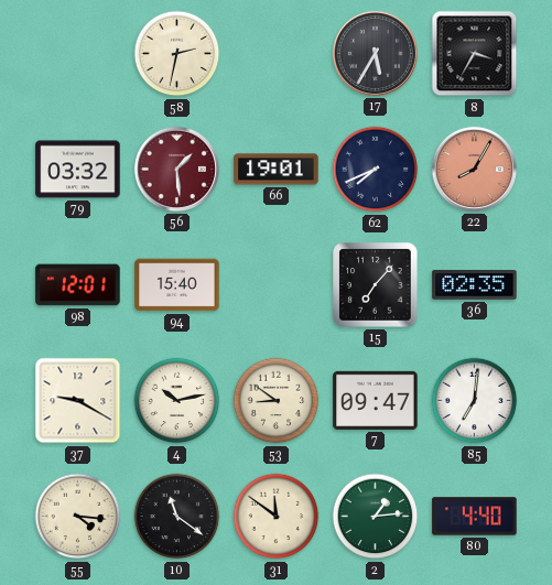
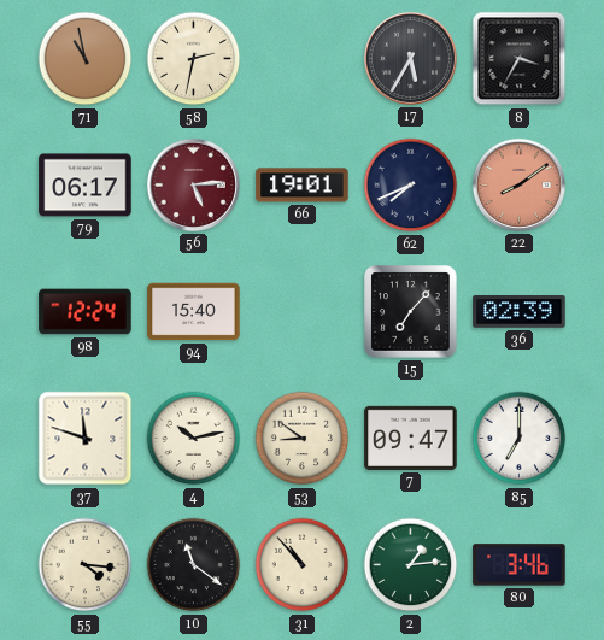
71: none -> 10:58
79: 03:32 -> 06:17
56: 1:29 -> 5:14
22: 8:05 -> 8:09
98: 12:01 -> 12:24
36: 02:35 -> 02:39
37: 9:20 -> 11:48
85: 7:01 -> 7:00
31: 11:51 -> 10:53
80: 4:40 -> 3:46
